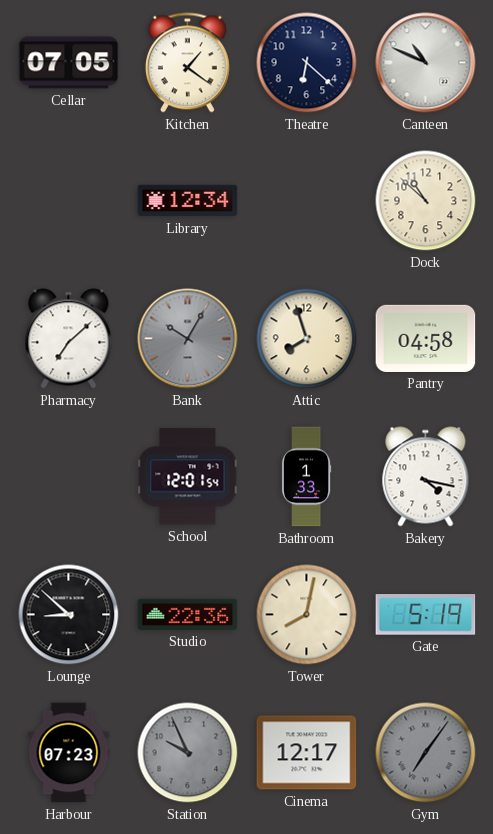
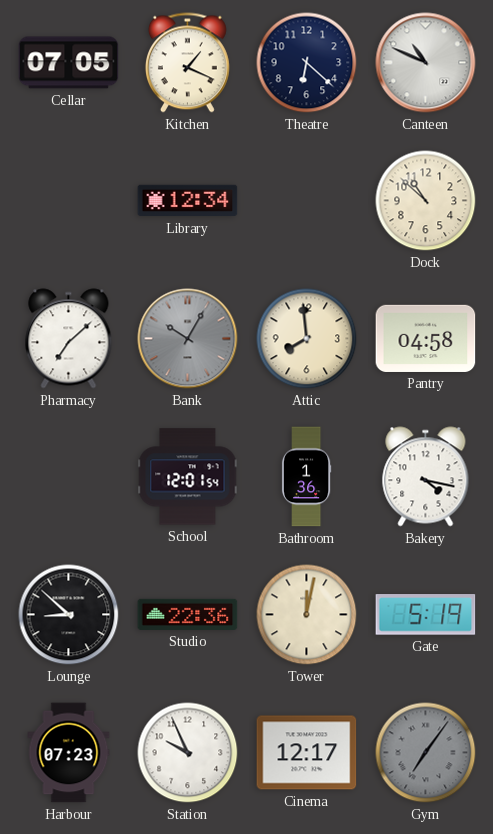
Kitchen: 1:21 -> 1:19
Attic: 7:57 -> 7:59
Bathroom: 1:33 -> 1:36
Tower: 8:02 -> 12:02
Station dial: grey -> white
